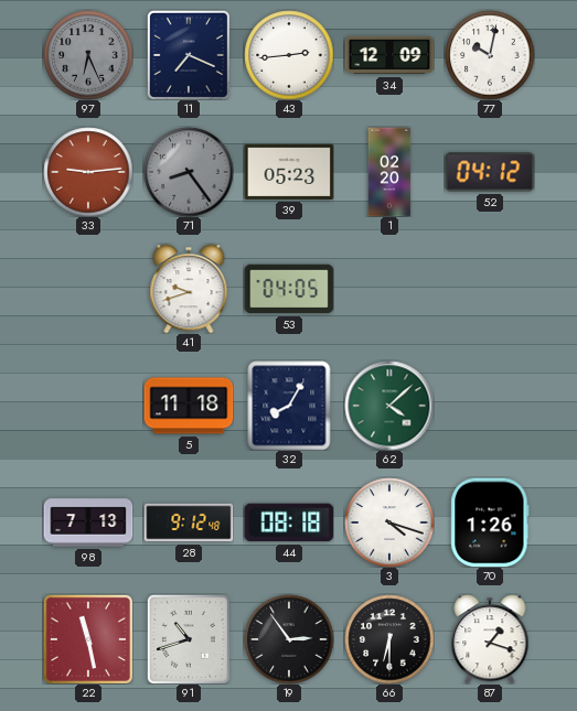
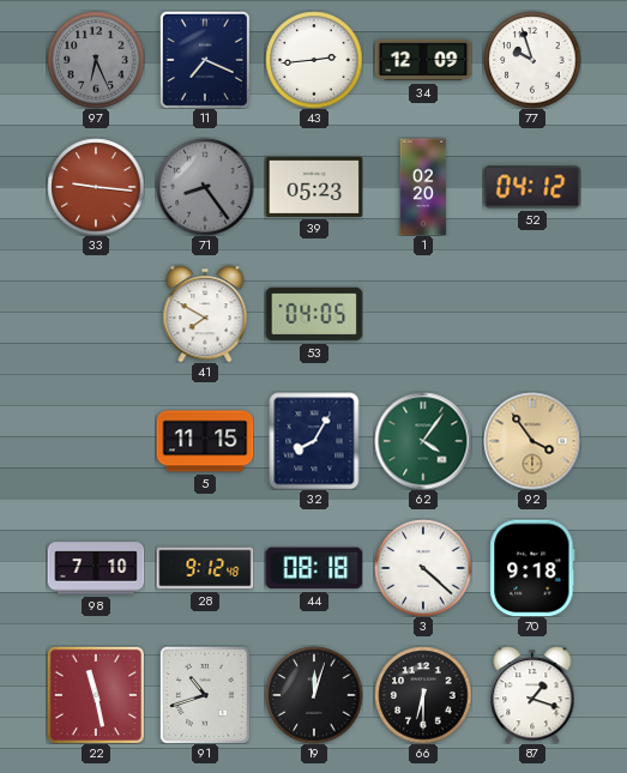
77: 10:02 -> 9:57
33: 9:14 -> 9:16
41: 9:42 -> 7:50
5: 11:18 -> 11:15
62: 4:08 -> 4:06
92: none -> 3:54
98: 7:13 -> 7:10
3: 4:18 -> 4:22
70: 1:26 -> 9:18
19: 2:54 -> 12:03
